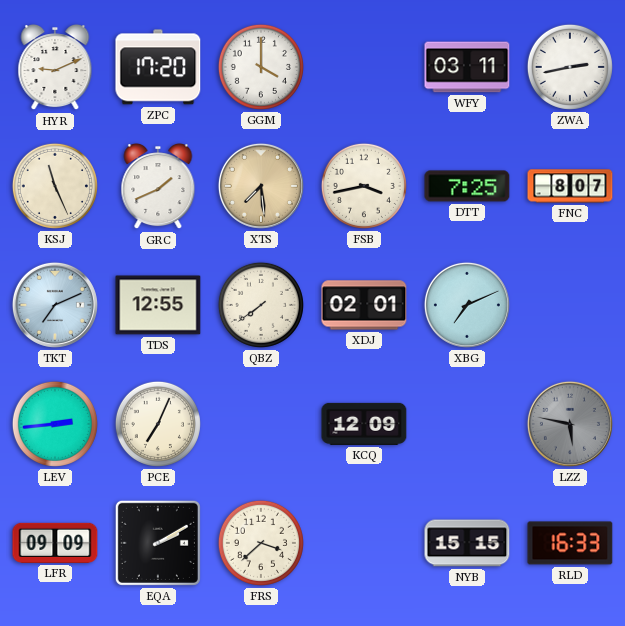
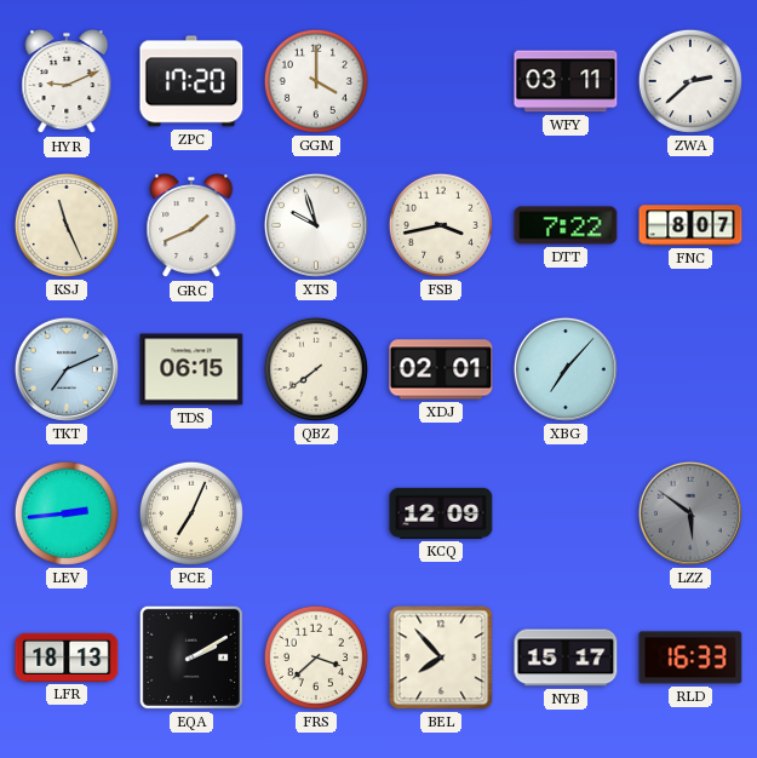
ZWA: 2:43 -> 2:38
XTS: 7:29 -> 9:57
XTS dial: champagne -> white
DTT: 7:25 -> 7:22
TDS: 12:55 -> 06:15
XBG: 7:11 -> 7:07
LZZ: 5:47 -> 5:51
LFR: 09:09 -> 18:13
BEL: none -> 7:53
NYB: 15:15 -> 15:17
